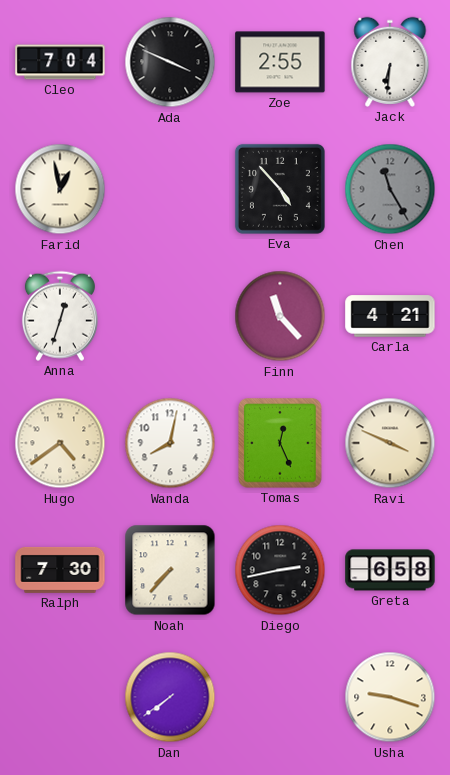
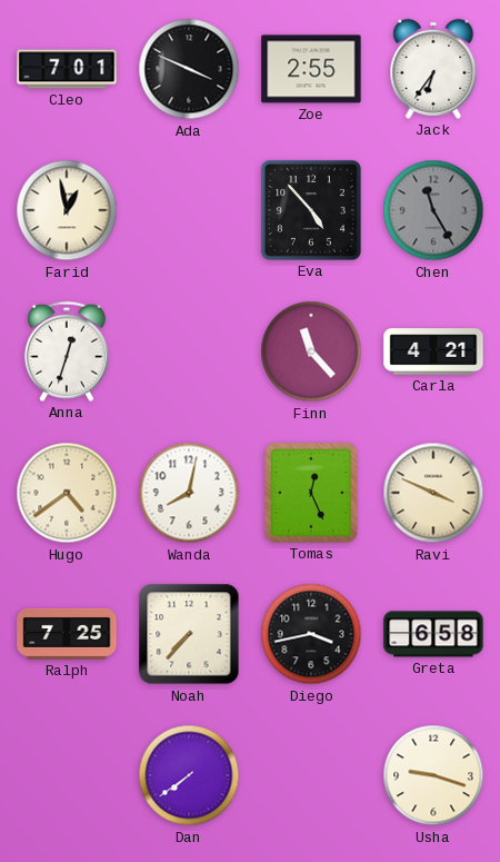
Cleo: 7:04 -> 7:01
Jack: 6:31 -> 6:36
Ralph: 7:30 -> 7:25
Diego: 2:43 -> 3:43
